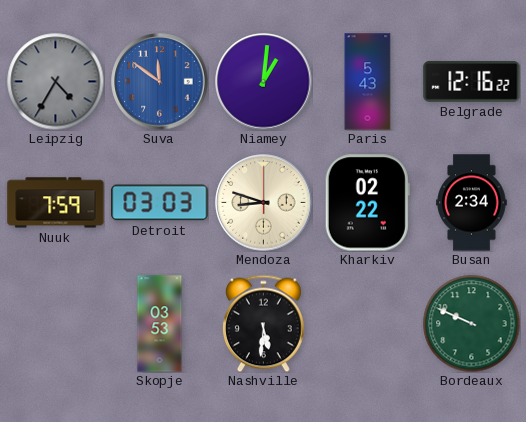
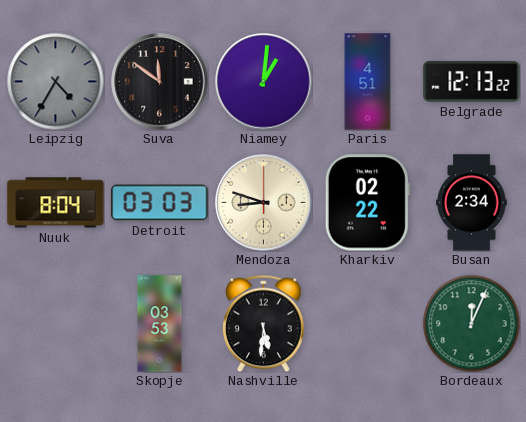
Suva dial: blue -> black
Paris: 5:43 -> 4:51
Belgrade: 12:16 -> 12:13
Nuuk: 7:59 -> 8:04
Bordeaux: 9:49 -> 12:04
